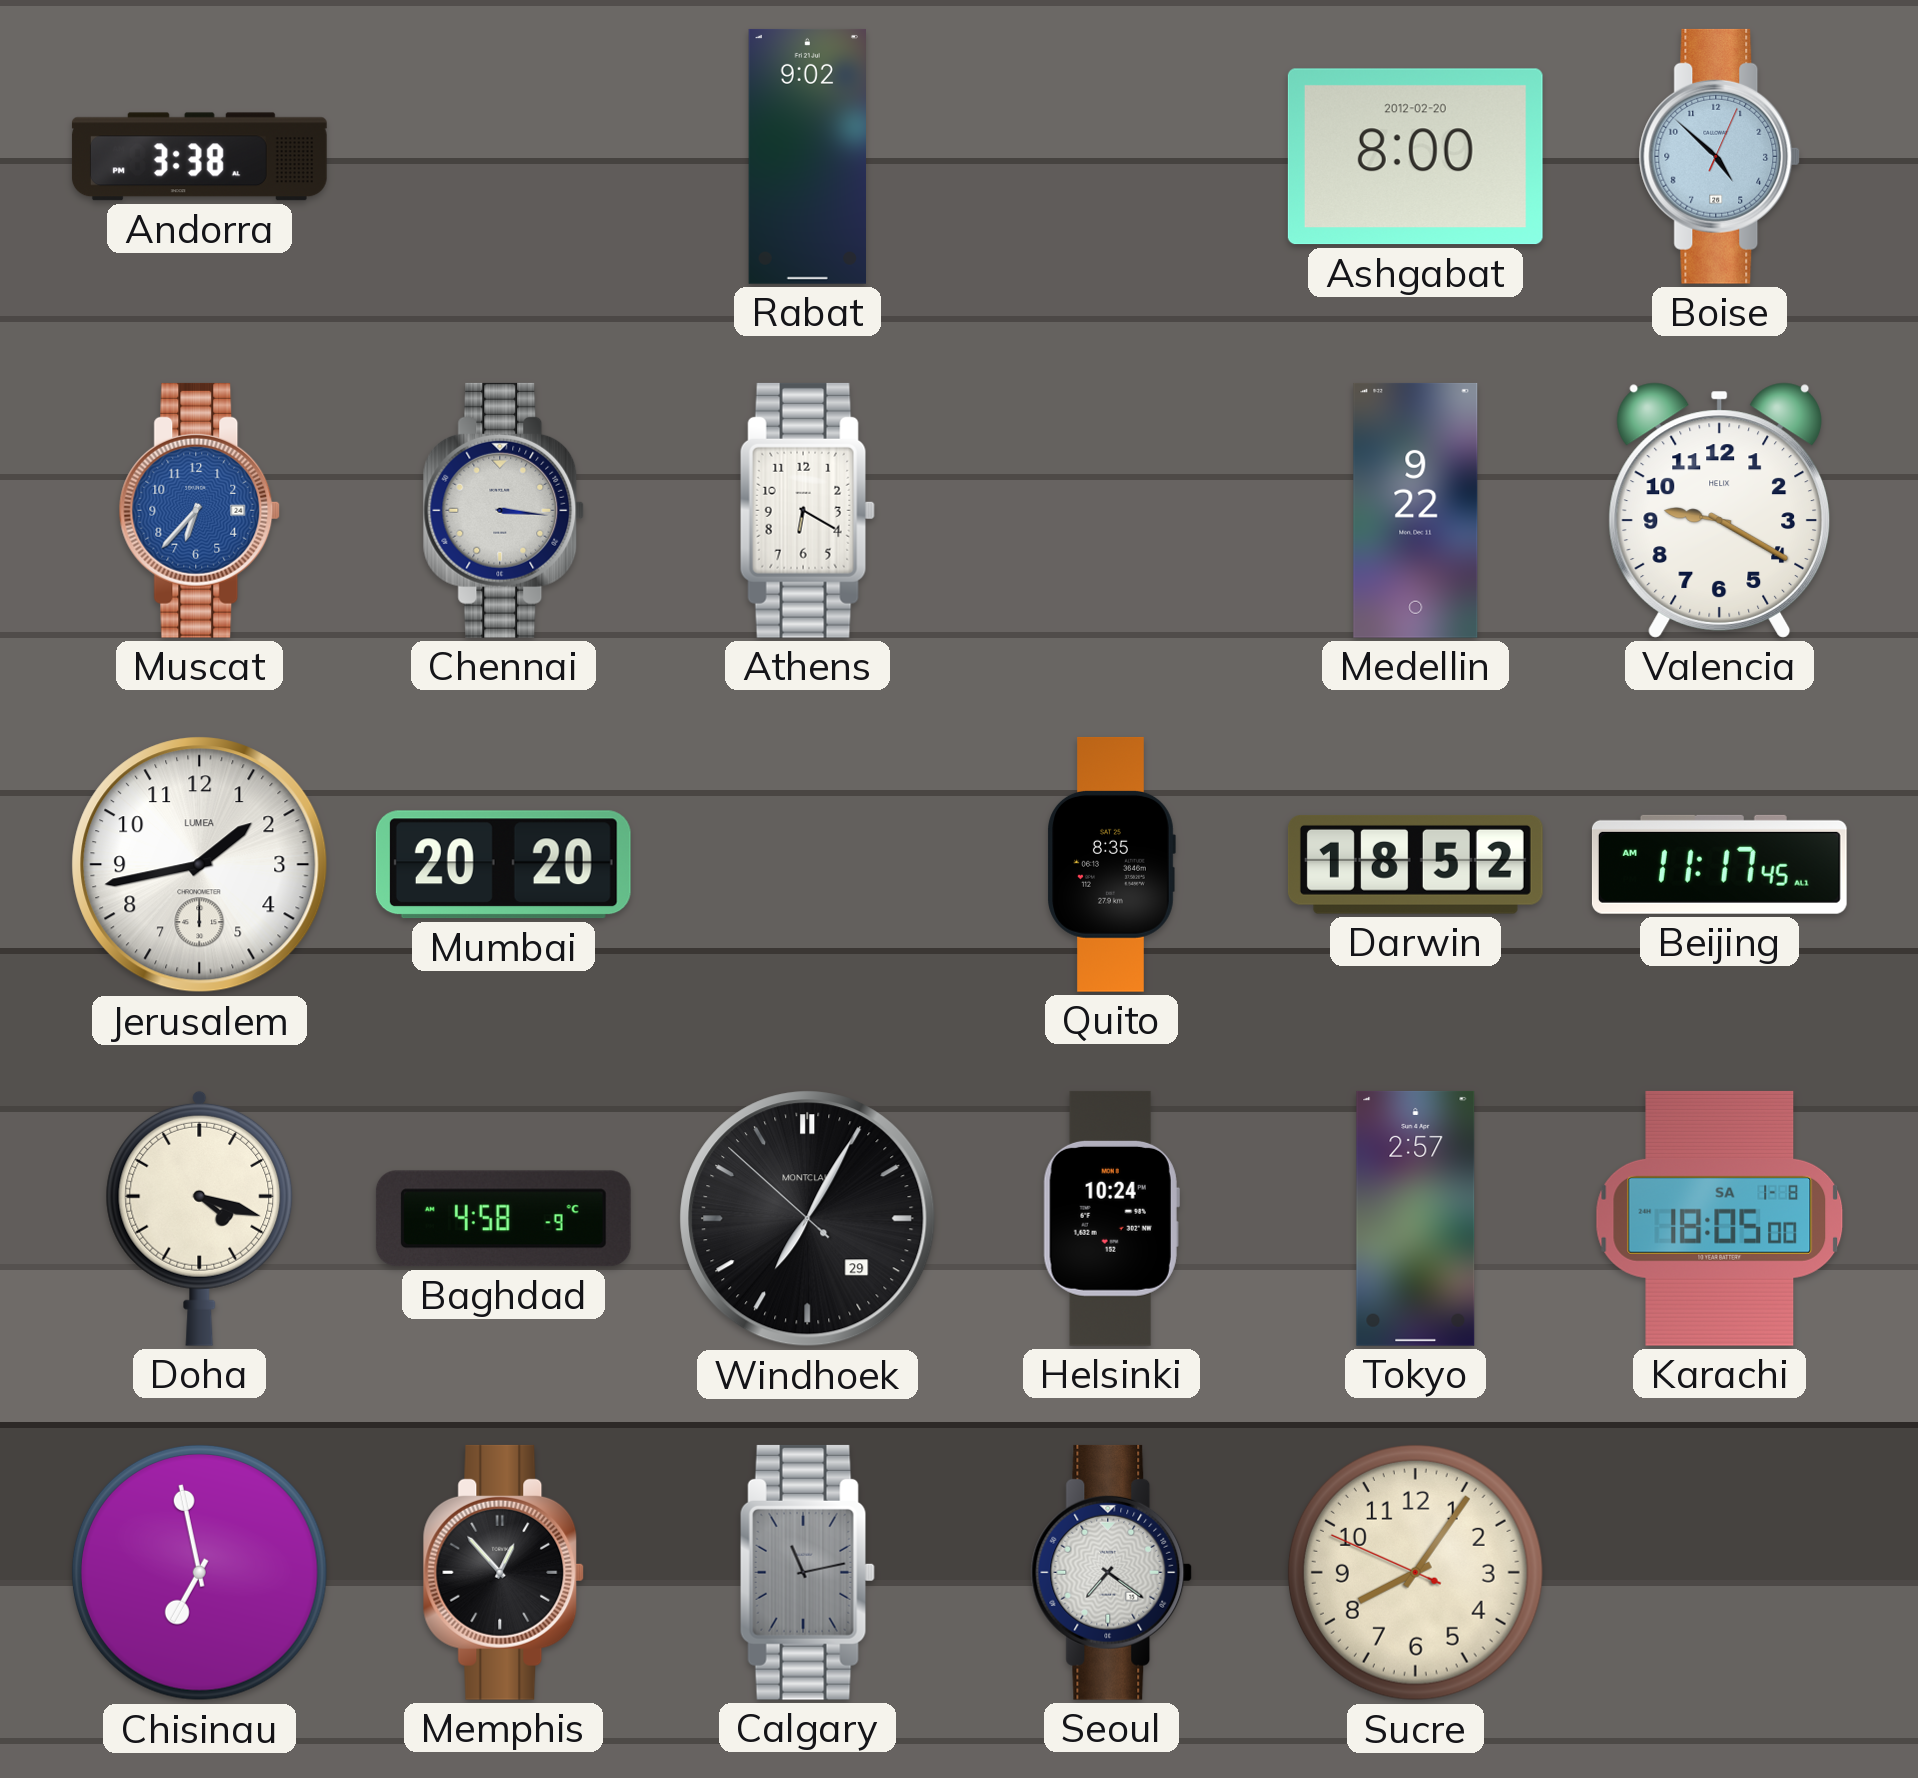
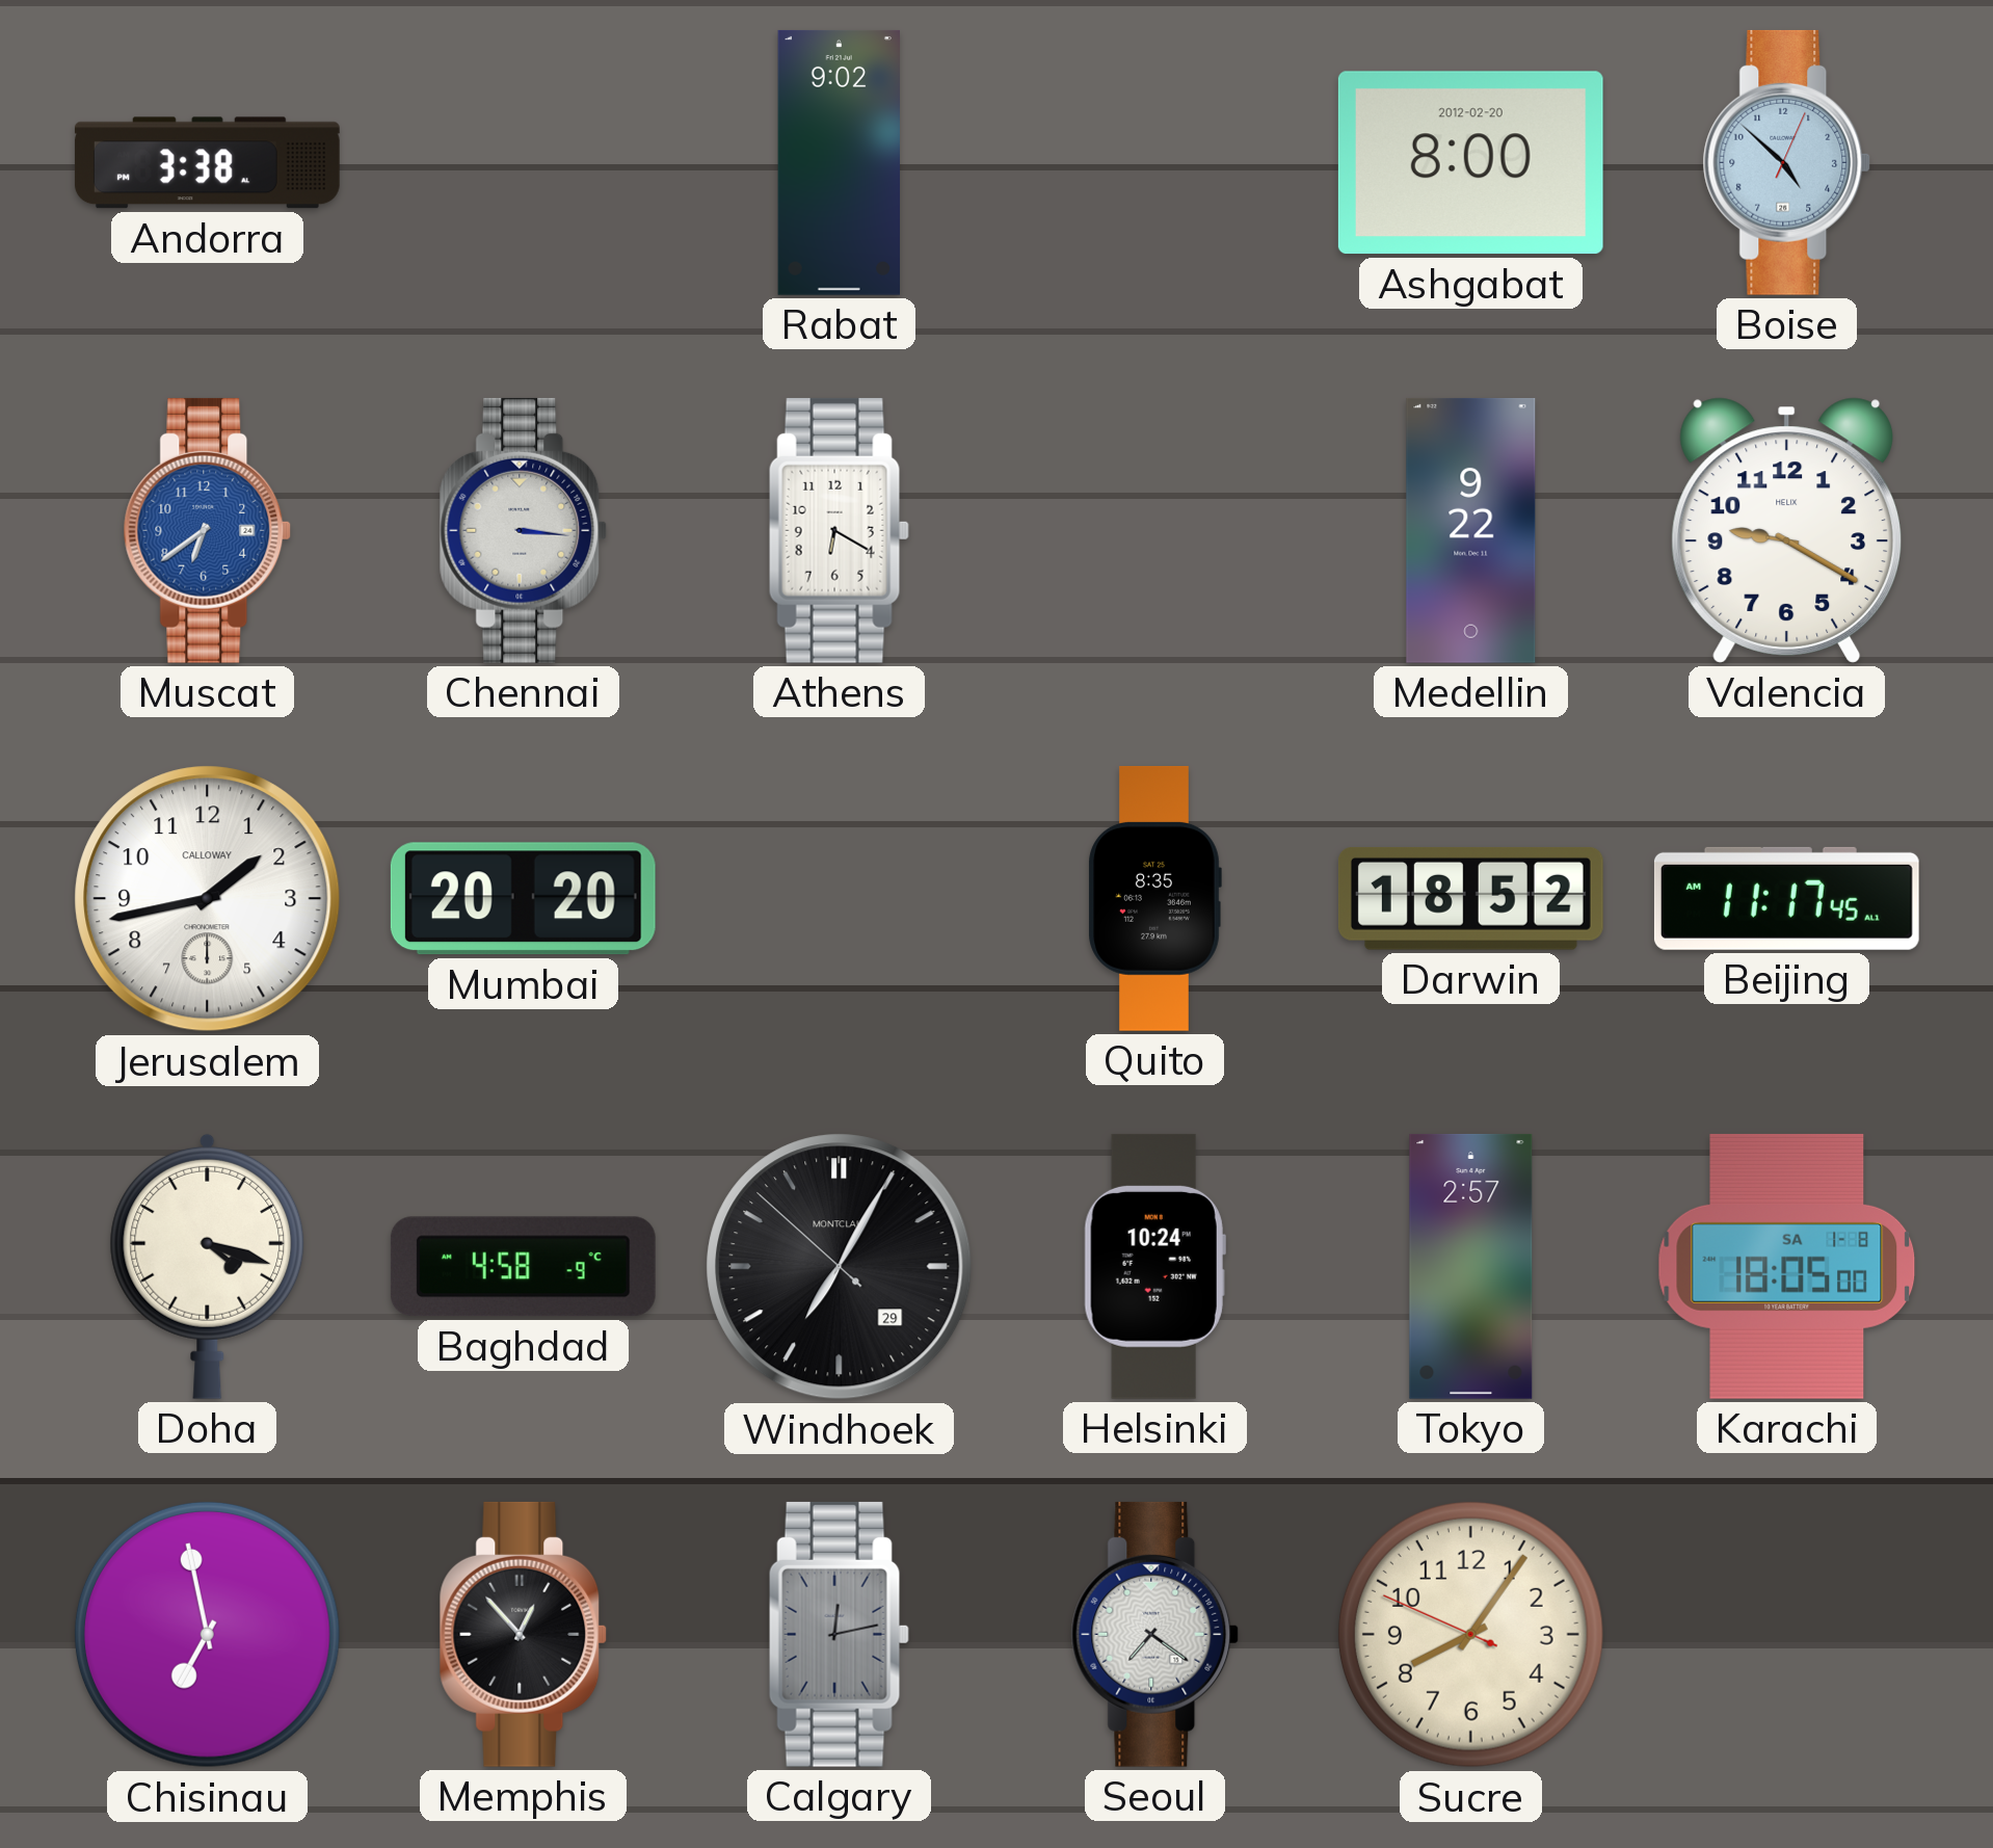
Muscat: 6:37 -> 6:39
Jerusalem brand: LUMEA -> CALLOWAY
Calgary: 11:13 -> 12:13
